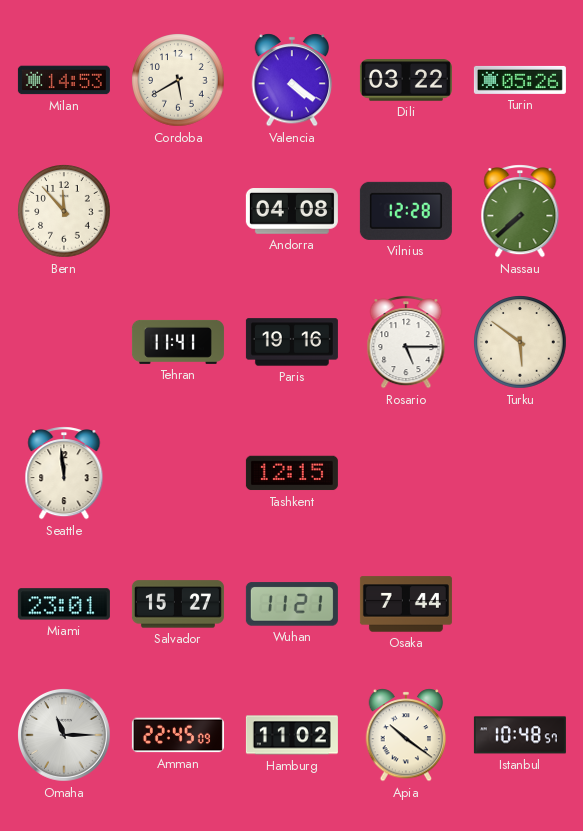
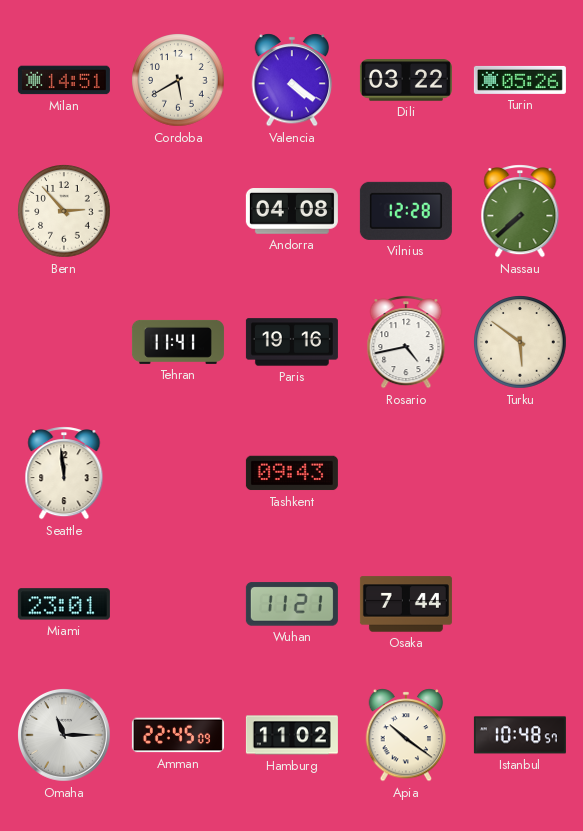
Milan: 14:53 -> 14:51
Bern: 11:53 -> 2:53
Rosario: 5:15 -> 4:43
Tashkent: 12:15 -> 09:43
Salvador: 15:27 -> none
